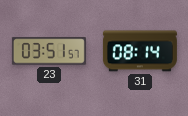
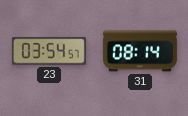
23: 03:51 -> 03:54
